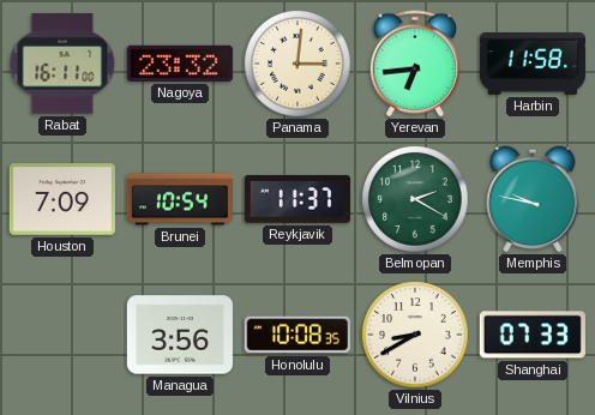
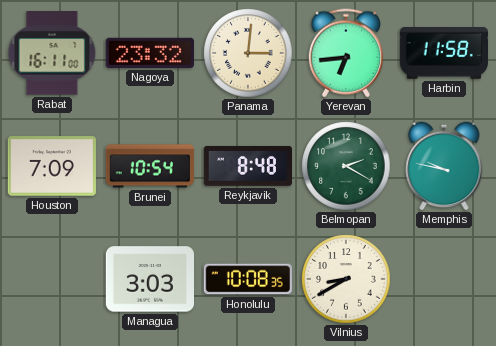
Reykjavik: 11:37 -> 8:48
Managua: 3:56 -> 3:03
Shanghai: 07:33 -> none
